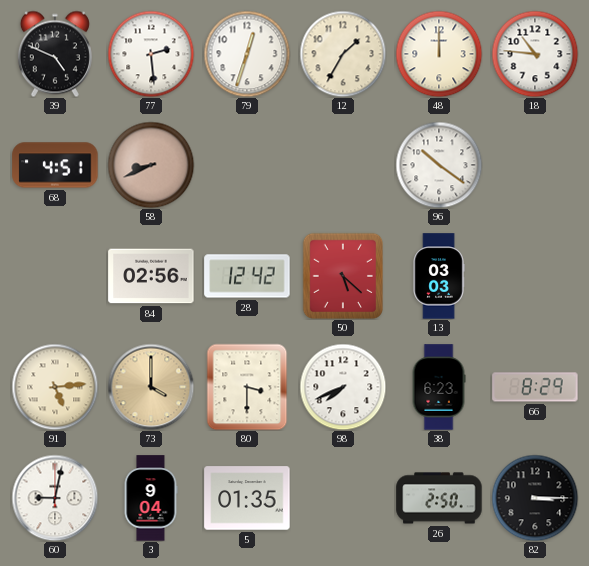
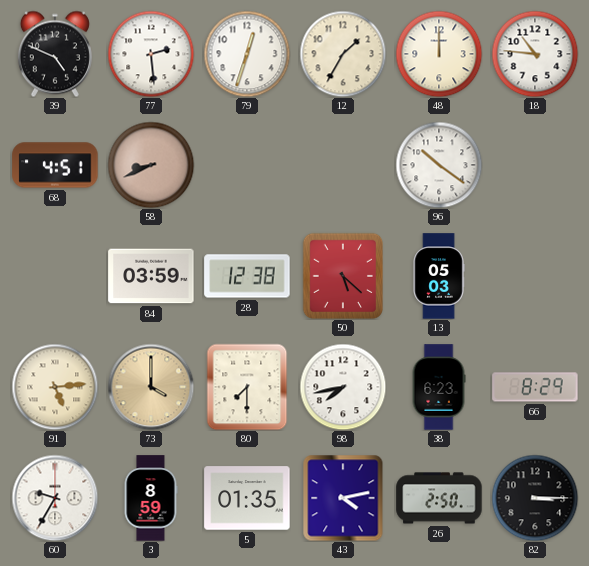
84: 02:56 -> 03:59
28: 12:42 -> 12:38
13: 03:03 -> 05:03
80: 3:30 -> 7:30
98: 7:41 -> 7:43
60: 9:02 -> 9:35
3: 9:04 -> 8:59
43: none -> 4:13
